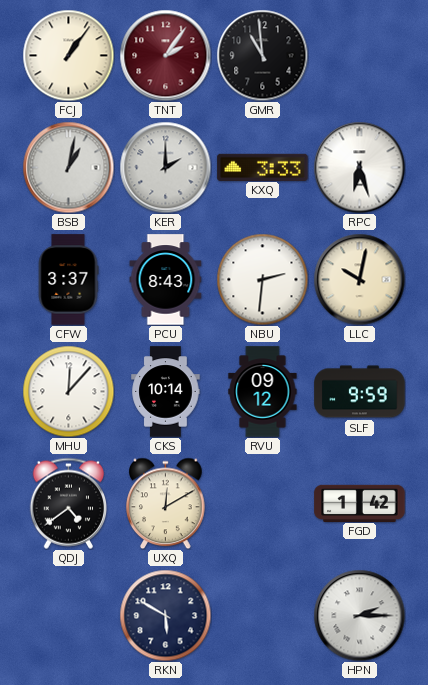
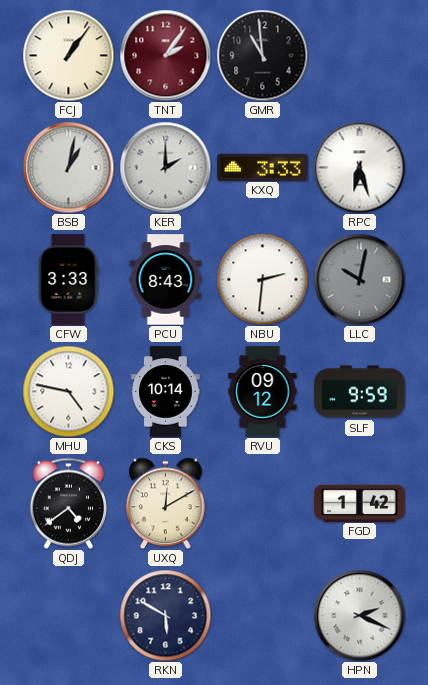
CFW: 3:37 -> 3:33
LLC dial: cream -> grey
MHU: 12:07 -> 4:47
HPN: 2:15 -> 2:19
